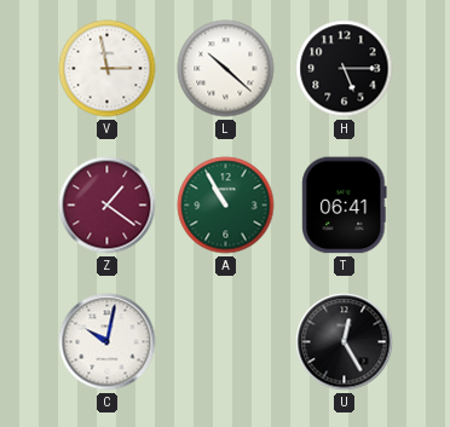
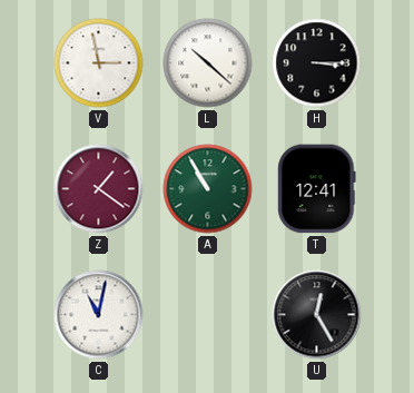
H: 5:15 -> 3:15
T: 06:41 -> 12:41
C: 10:02 -> 11:02
